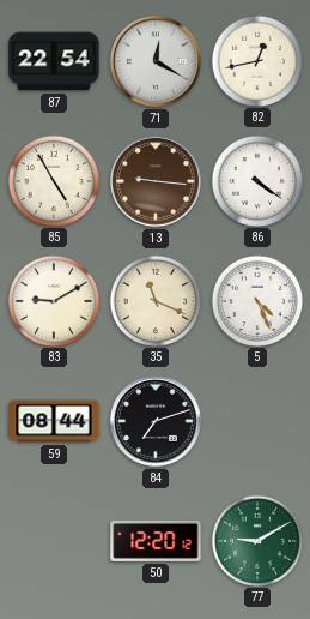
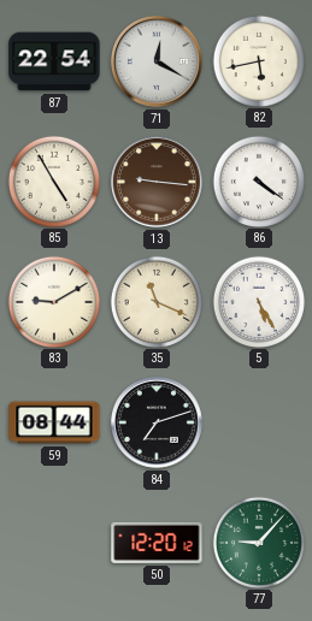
82: 12:43 -> 5:43
5: 4:26 -> 5:25
77: 9:10 -> 9:07
